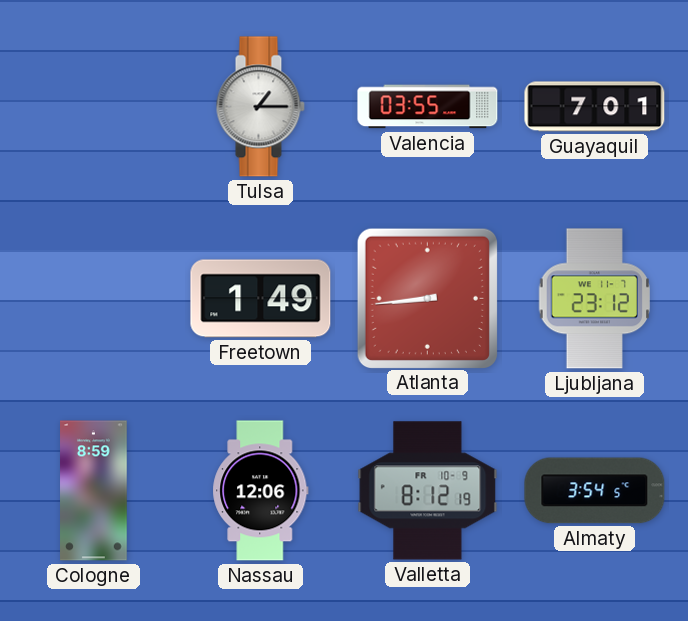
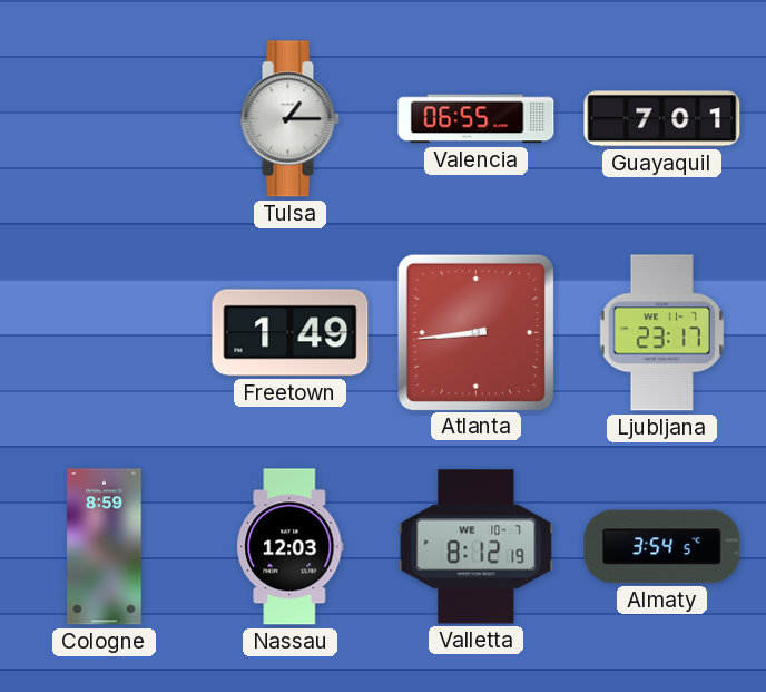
Valencia: 03:55 -> 06:55
Ljubljana: 23:12 -> 23:17
Nassau: 12:06 -> 12:03
Valletta date: FR 10-9 -> WE 10-7
